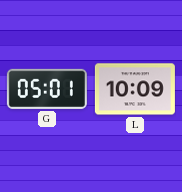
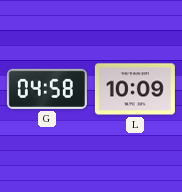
G: 05:01 -> 04:58
